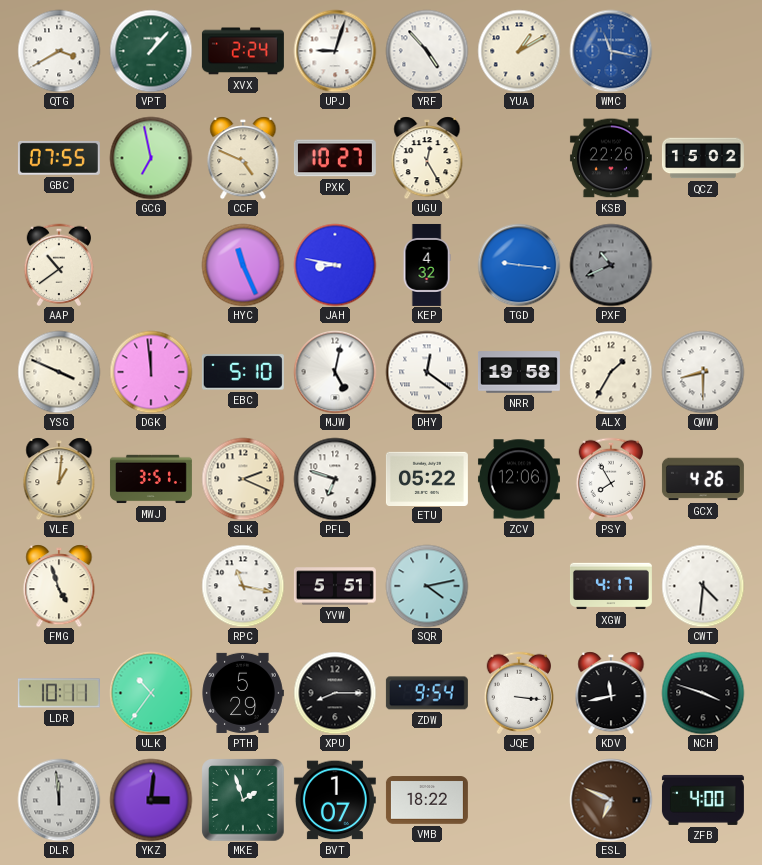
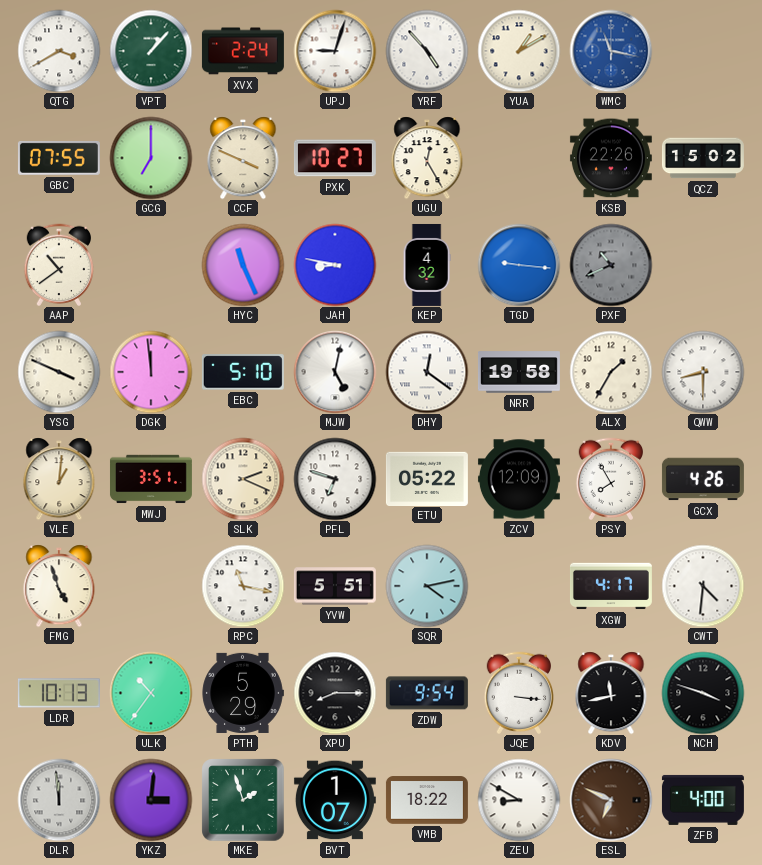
GCG: 6:58 -> 7:00
CCF: 4:49 -> 3:49
ZCV: 12:06 -> 12:09
LDR: 10:11 -> 10:13
ZEU: none -> 8:50
